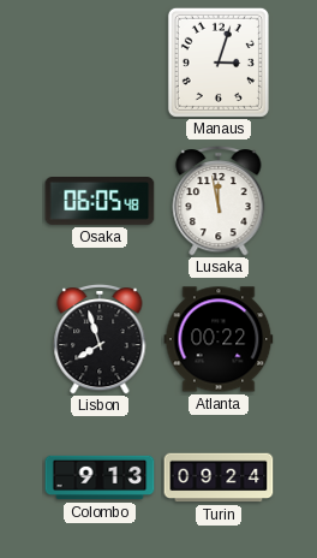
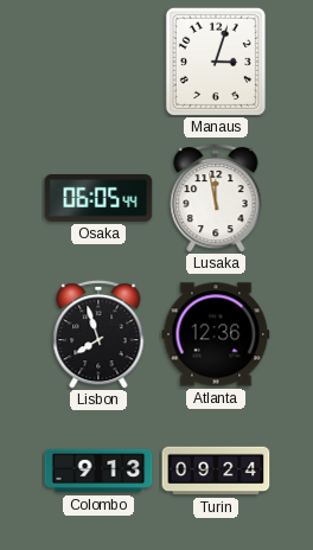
Osaka: 06:05:48 -> 06:05:44
Atlanta: 00:22 -> 12:36
